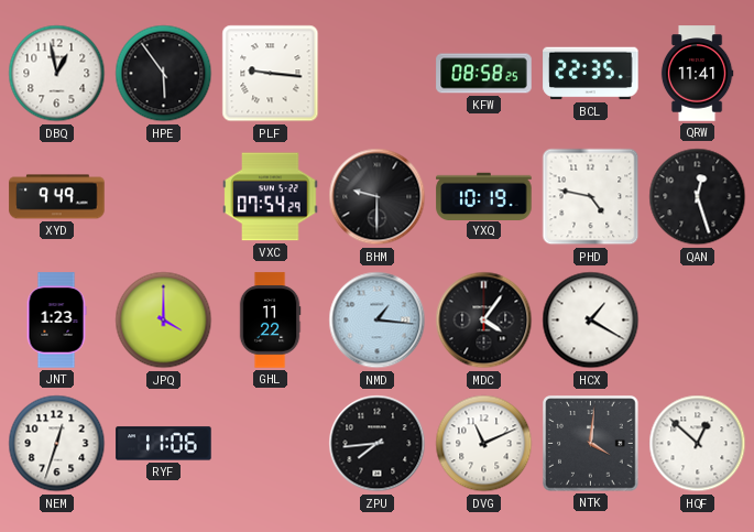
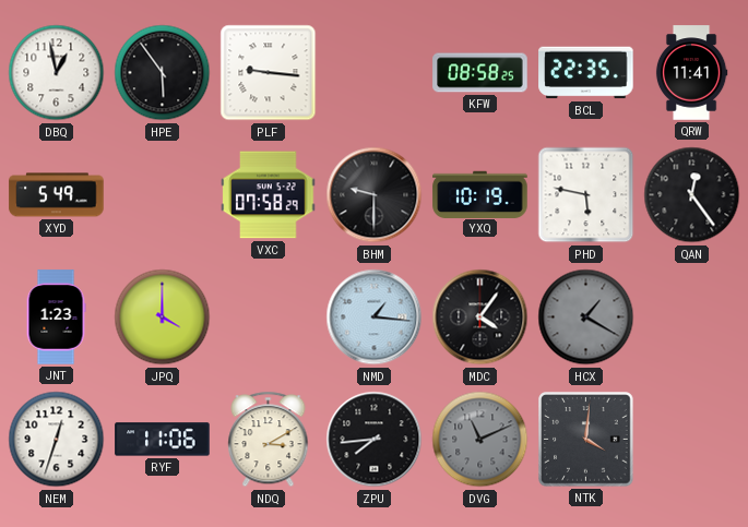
XYD: 9:49 -> 5:49
VXC: 07:54 -> 07:58
PHD: 4:47 -> 5:47
QAN: 12:27 -> 12:24
GHL: 11:22 -> none
HCX dial: white -> grey
NDQ: none -> 3:10
DVG dial: white -> grey
HQF: 12:52 -> none
